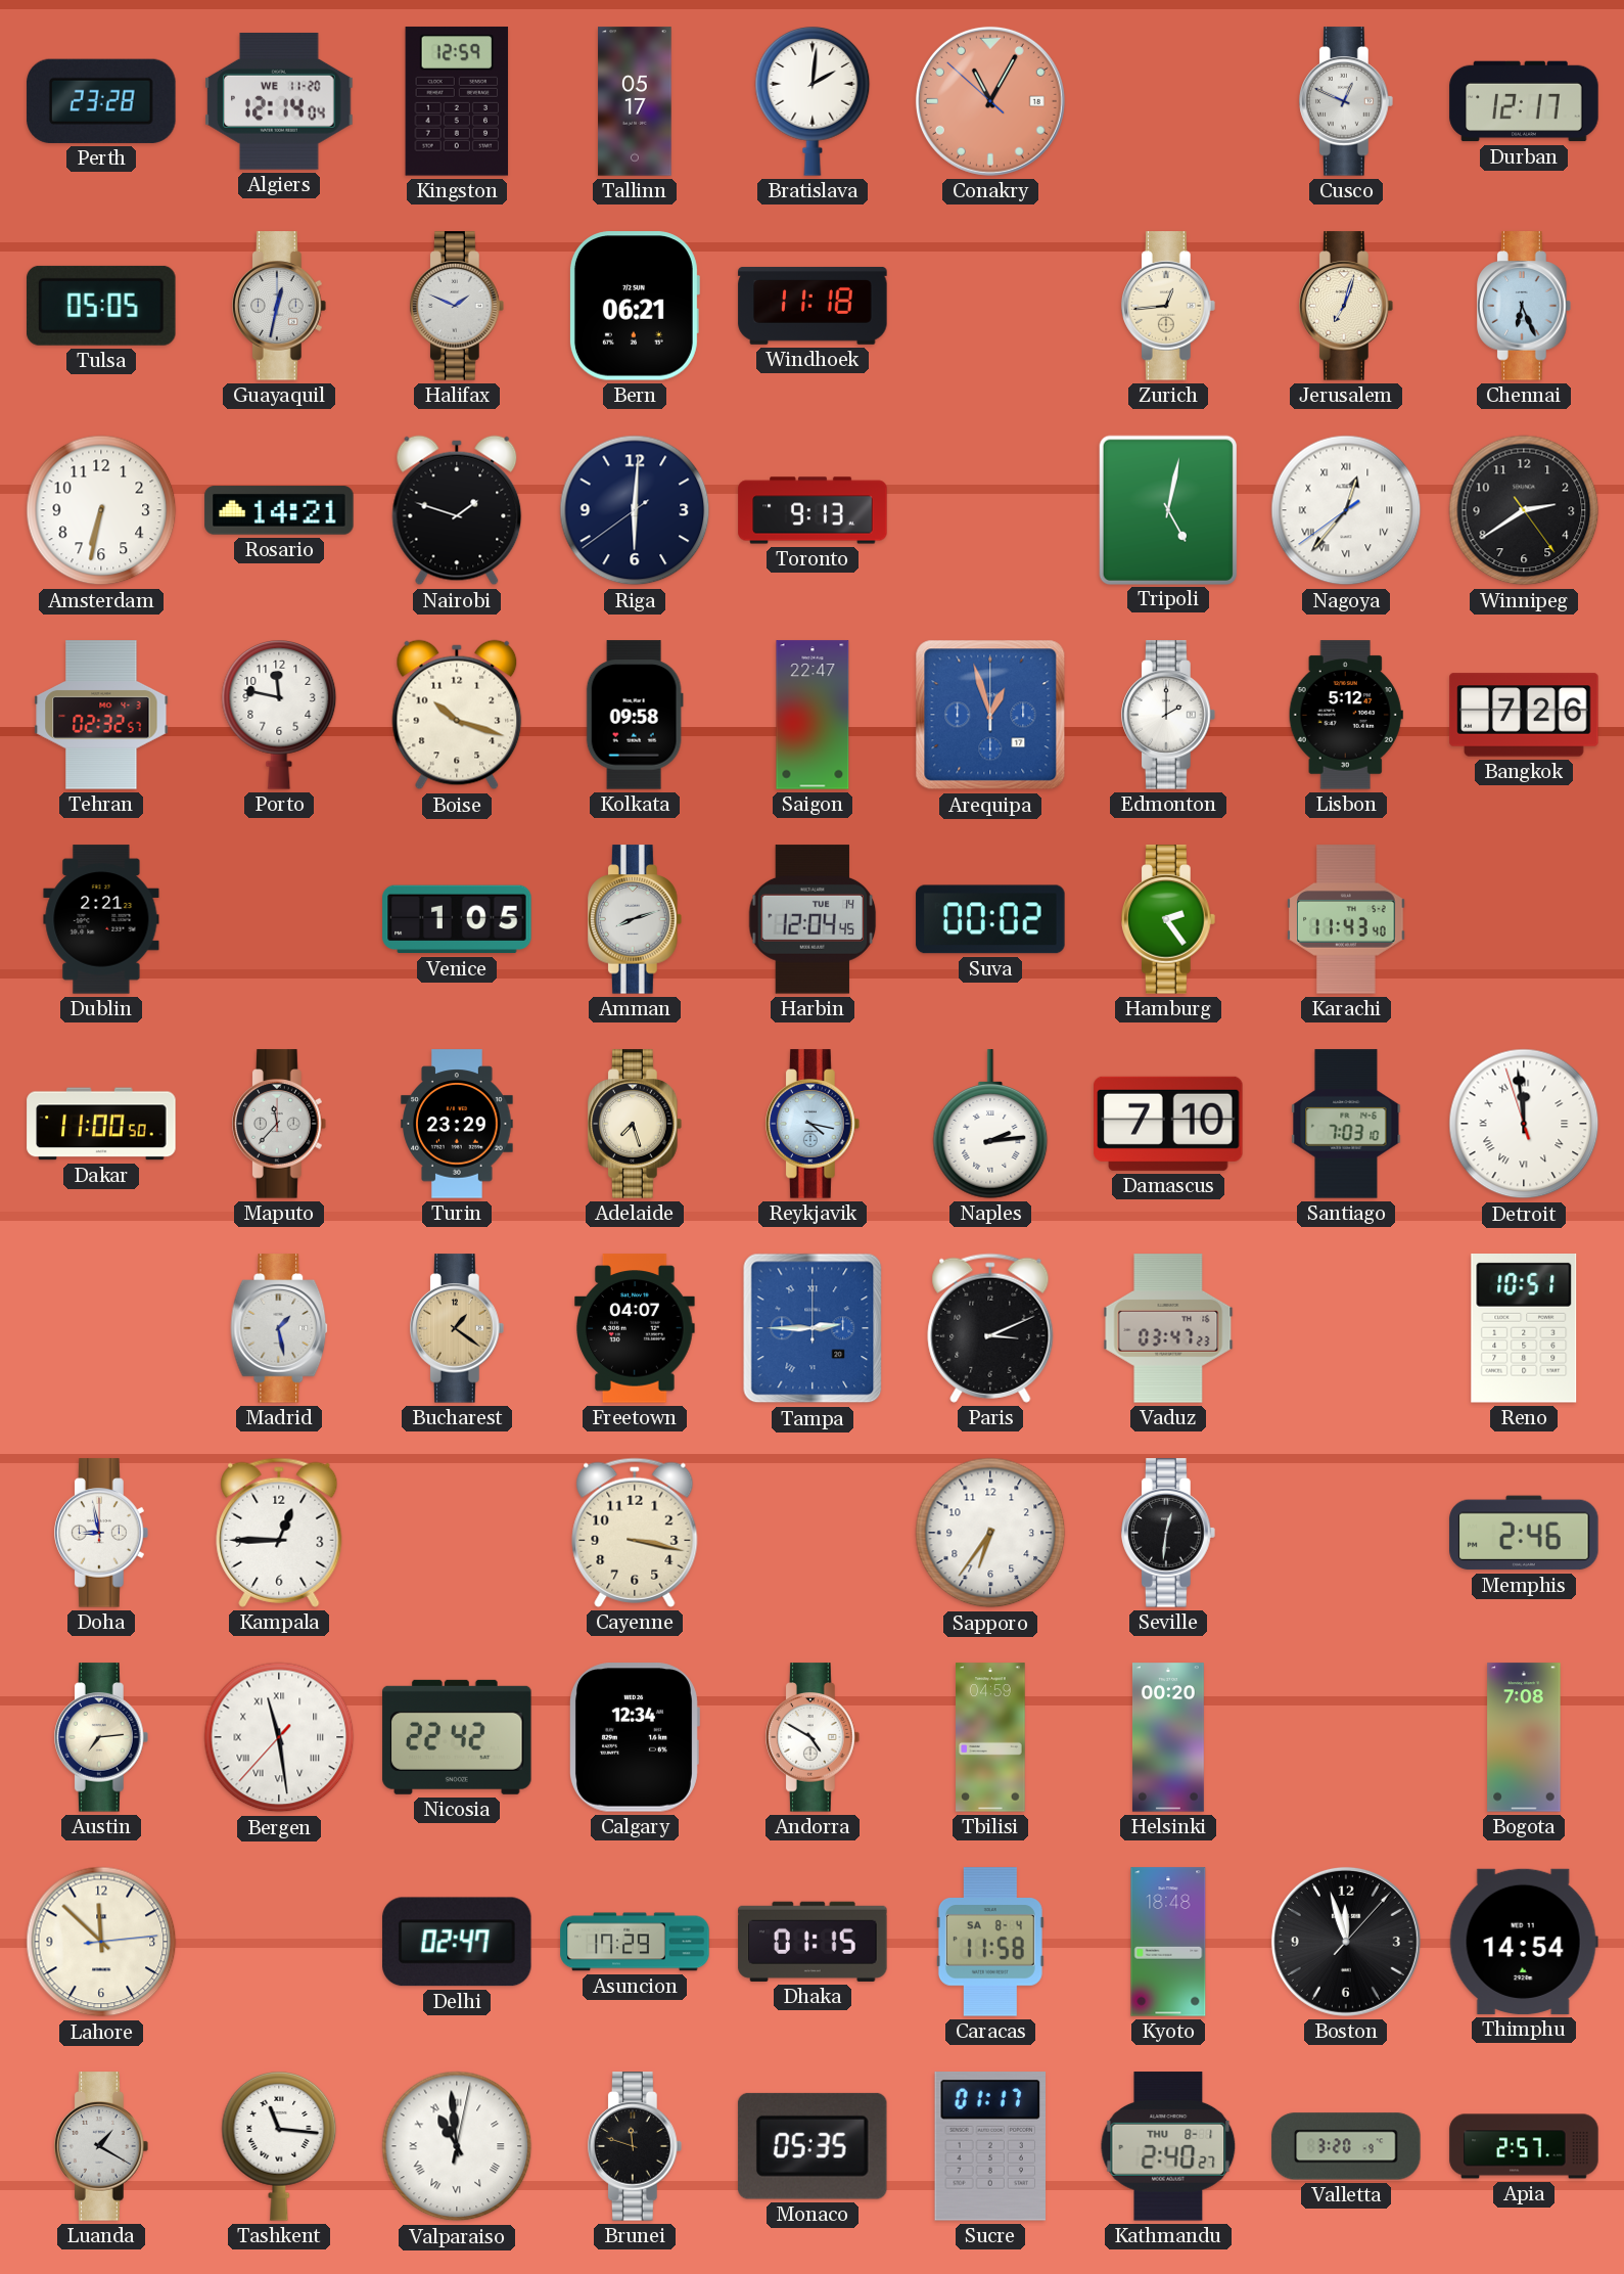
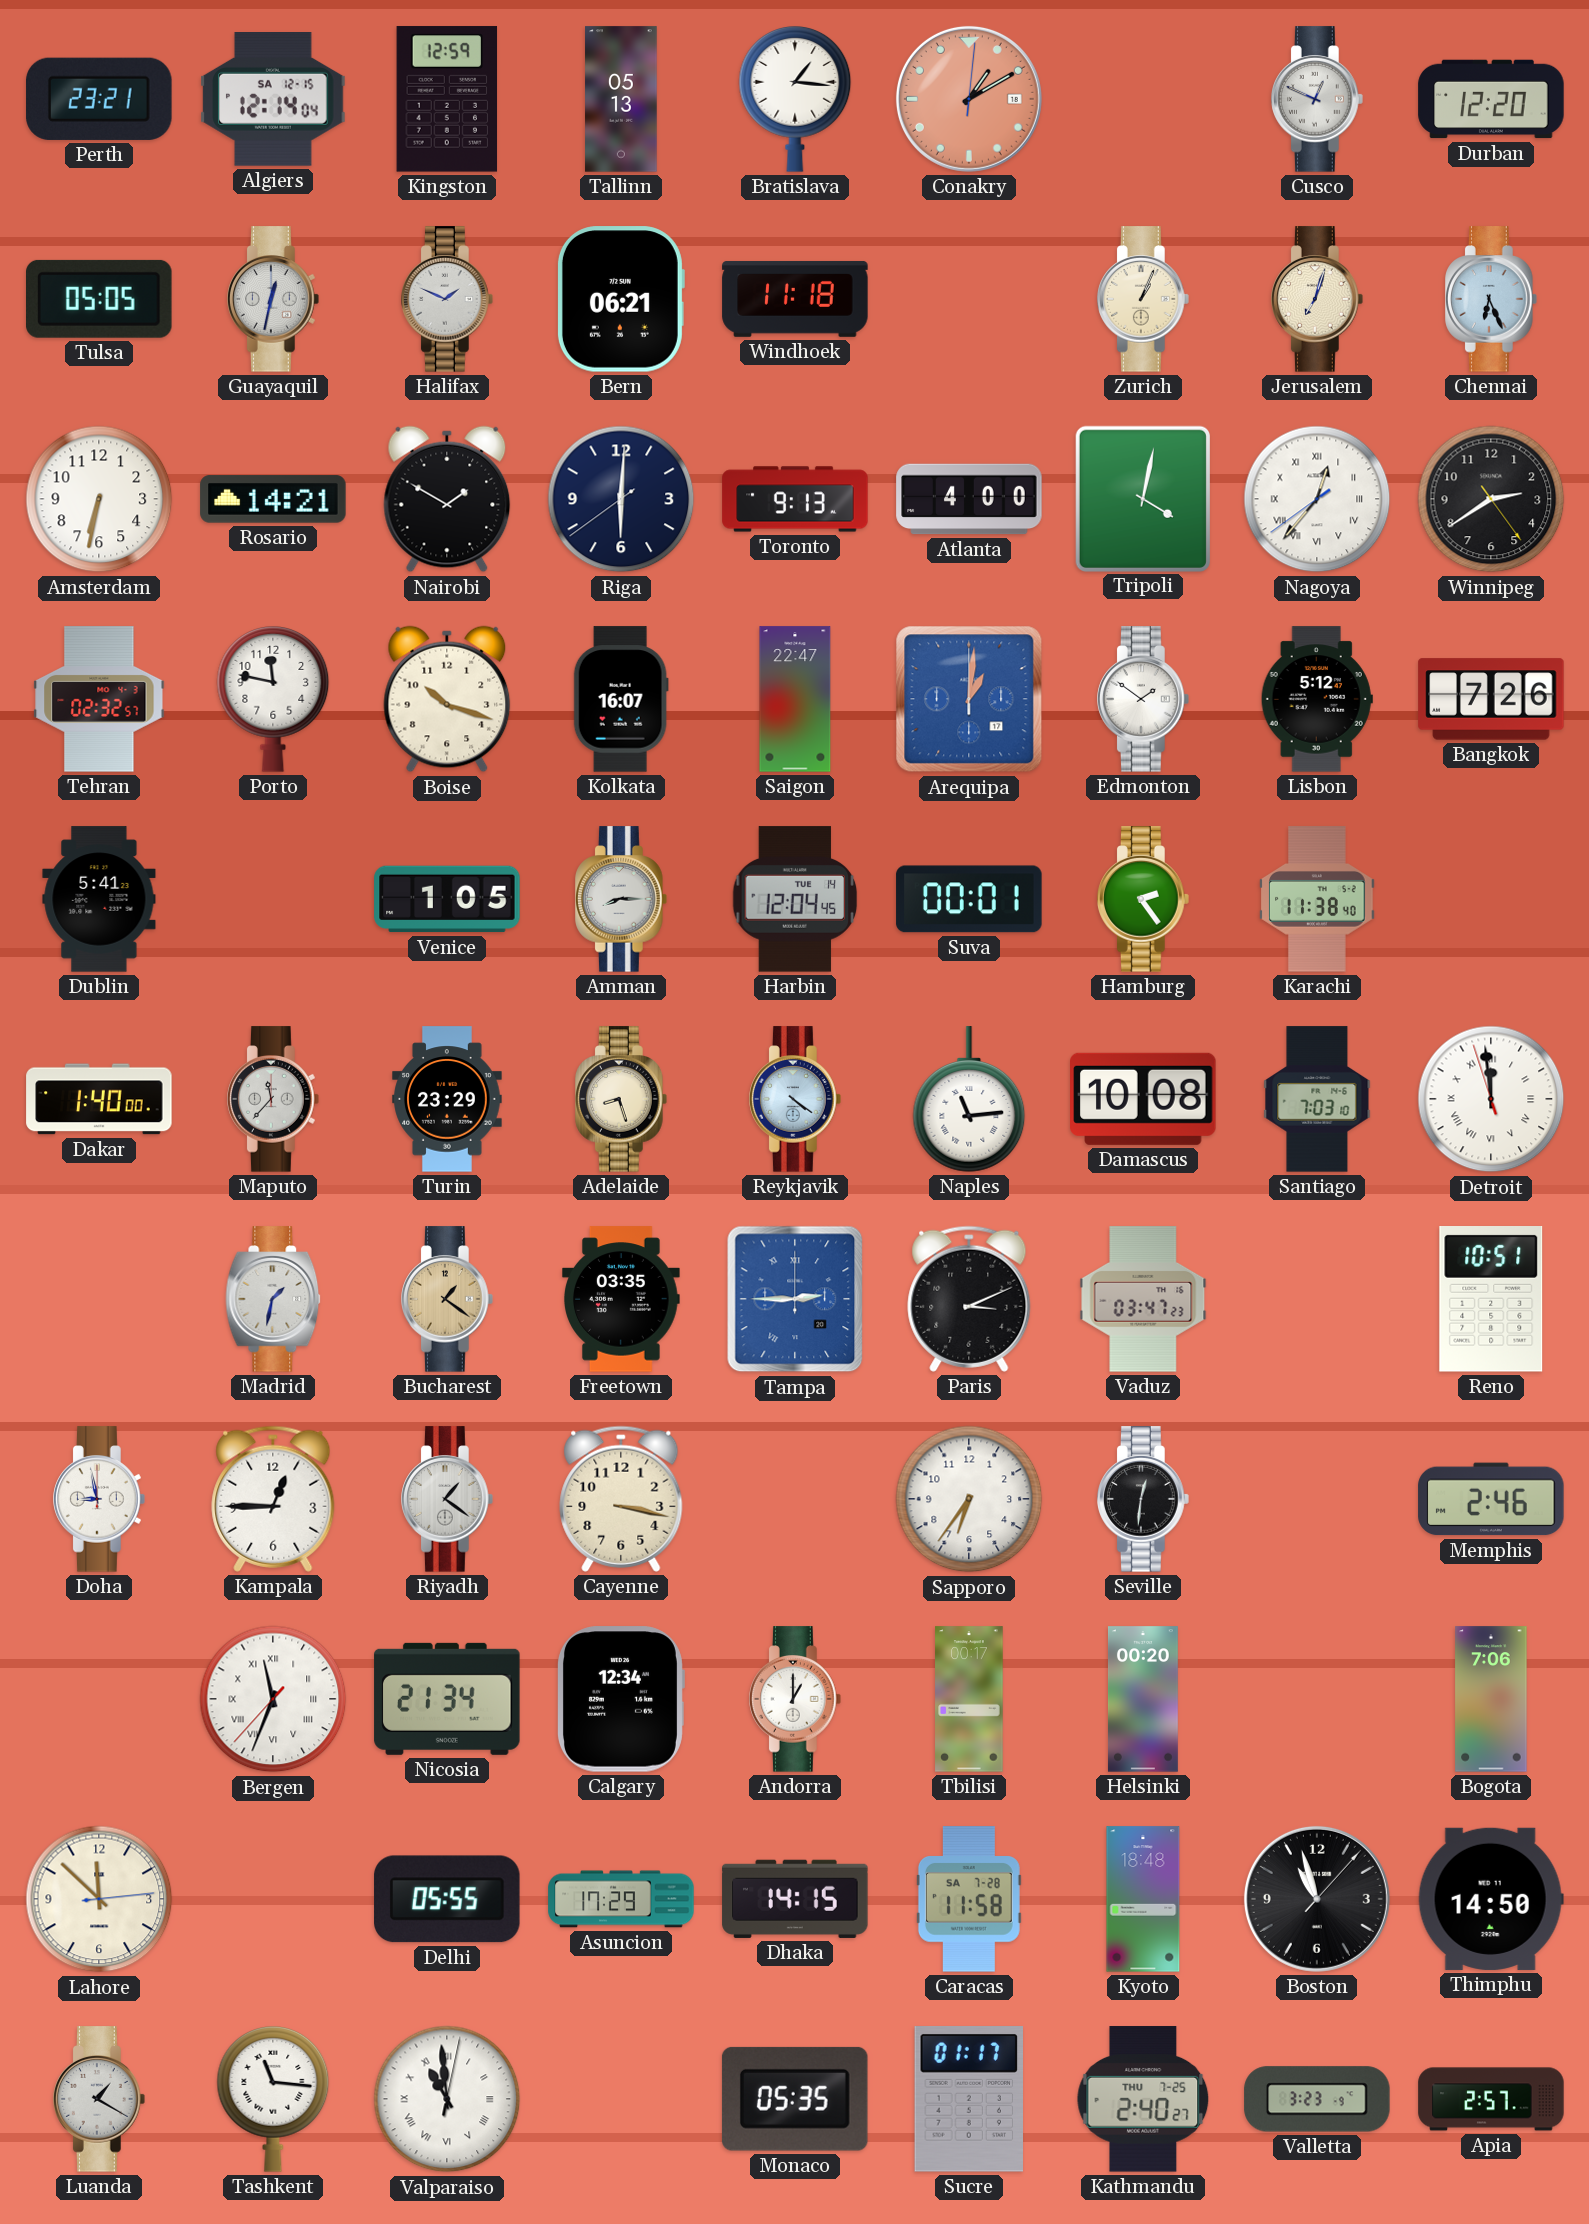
Perth: 23:28 -> 23:21
Algiers date: WE 11-20 -> SA 12-15
Tallinn: 05:17 -> 05:13
Bratislava: 2:01 -> 1:16
Conakry: 11:04 -> 1:10
Durban: 12:17 -> 12:20
Zurich: 12:44 -> 1:04
Nairobi: 1:48 -> 1:50
Atlanta: none -> 4:00
Tripoli: 5:02 -> 4:02
Kolkata: 09:58 -> 16:07
Arequipa: 12:57 -> 1:01
Edmonton: 2:00 -> 1:51
Dublin: 2:21 -> 5:41
Amman: 8:12 -> 8:15
Suva: 00:02 -> 00:01
Karachi: 11:43 -> 11:38
Dakar: 11:00 -> 1:40
Adelaide: 7:27 -> 8:27
Reykjavik: 4:17 -> 4:21
Naples: 2:14 -> 11:14
Damascus: 7:10 -> 10:08
Madrid: 1:28 -> 1:32
Freetown: 04:07 -> 03:35
Riyadh: none -> 1:21
Austin: 7:14 -> none
Bergen: 11:28 -> 11:33
Nicosia: 22:42 -> 21:34
Andorra: 4:50 -> 1:00
Tbilisi: 04:59 -> 00:17
Bogota: 7:08 -> 7:06
Delhi: 02:47 -> 05:55
Dhaka: 01:15 -> 14:15
Caracas date: SA 8-4 -> SA 7-28
Boston: 11:57 -> 10:57
Thimphu: 14:54 -> 14:50
Brunei: 11:48 -> none
Kathmandu date: THU 8-1 -> THU 7-25
Valletta: 3:20 -> 3:23
